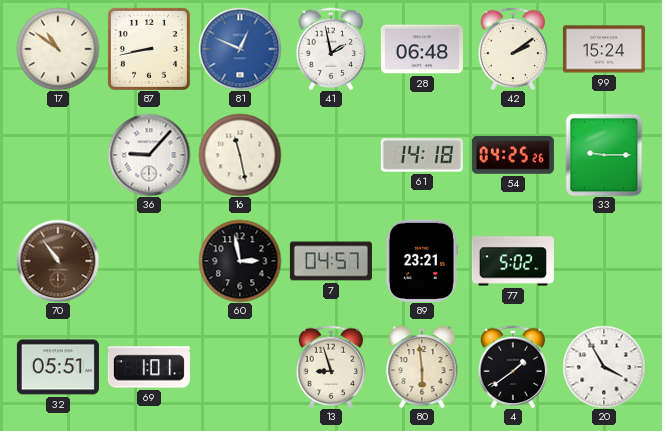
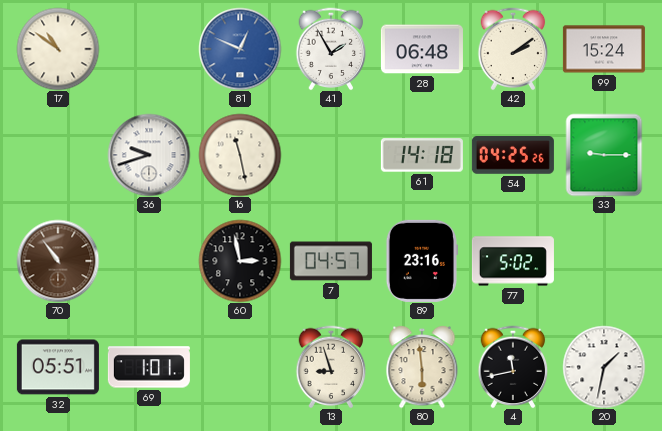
87: 8:43 -> none
41: 1:58 -> 1:55
36: 9:07 -> 9:42
89: 23:21 -> 23:16
4: 1:39 -> 11:43
20: 3:55 -> 1:32
